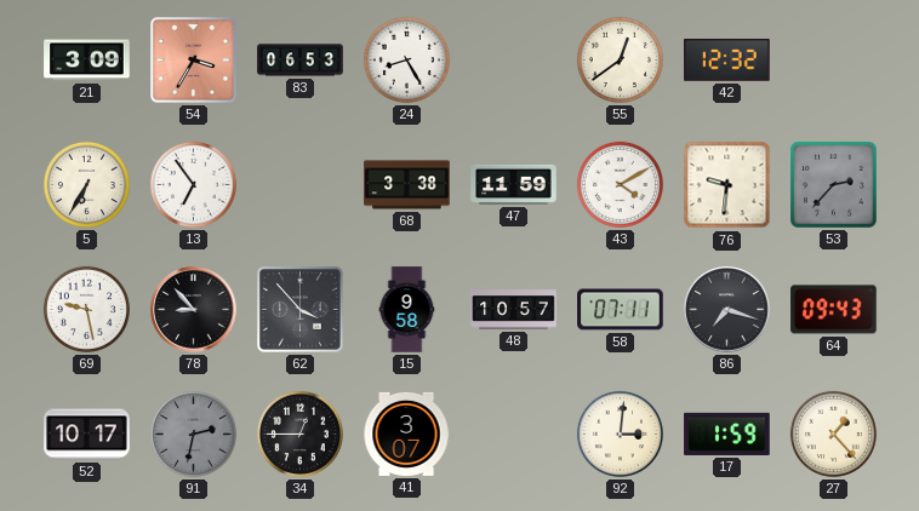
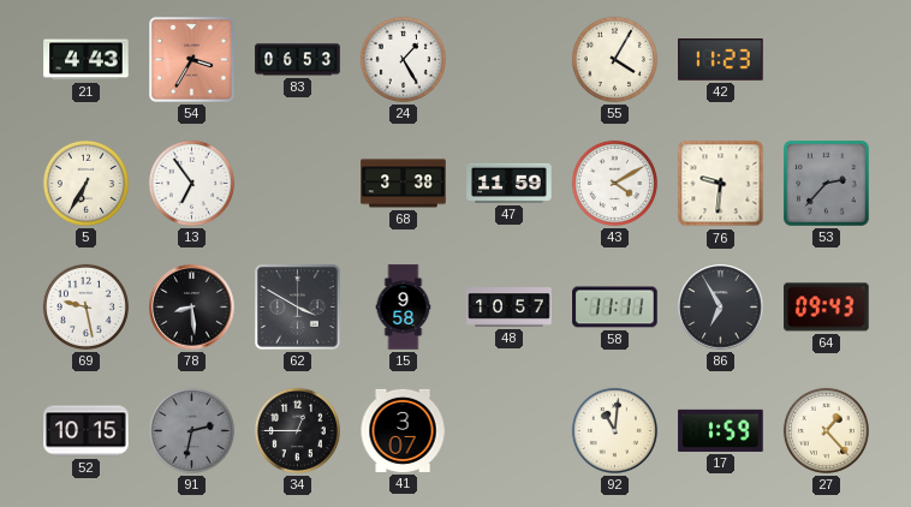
21: 3:09 -> 4:43
24: 8:25 -> 1:25
55: 12:39 -> 4:05
42: 12:32 -> 11:23
78: 8:53 -> 8:29
62: 3:53 -> 3:50
58: 07:11 -> 11:11
86: 7:18 -> 6:55
52: 10:17 -> 10:15
92: 3:01 -> 11:01
